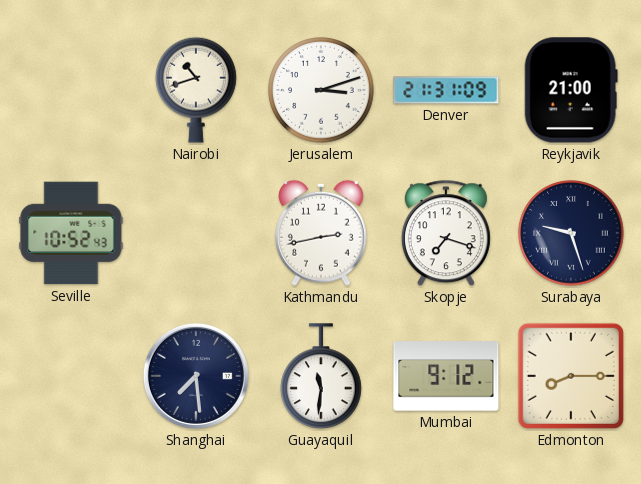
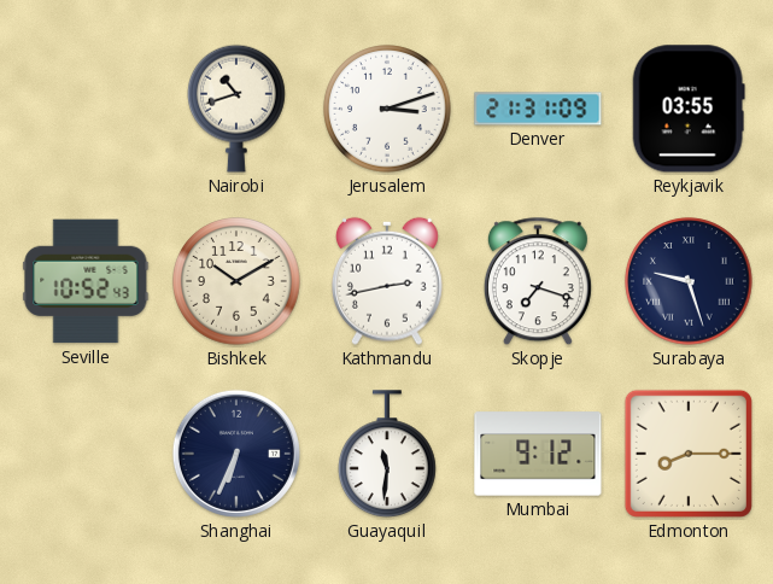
Reykjavik: 21:00 -> 03:55
Bishkek: none -> 10:10
Shanghai: 7:29 -> 6:34
